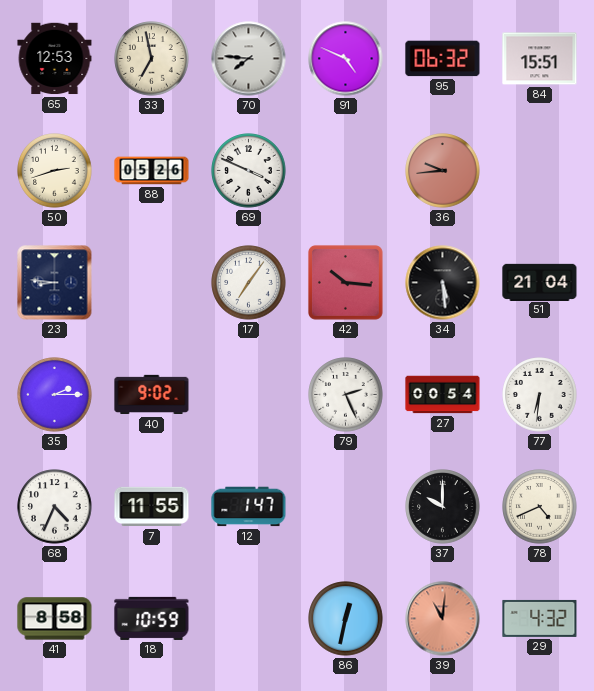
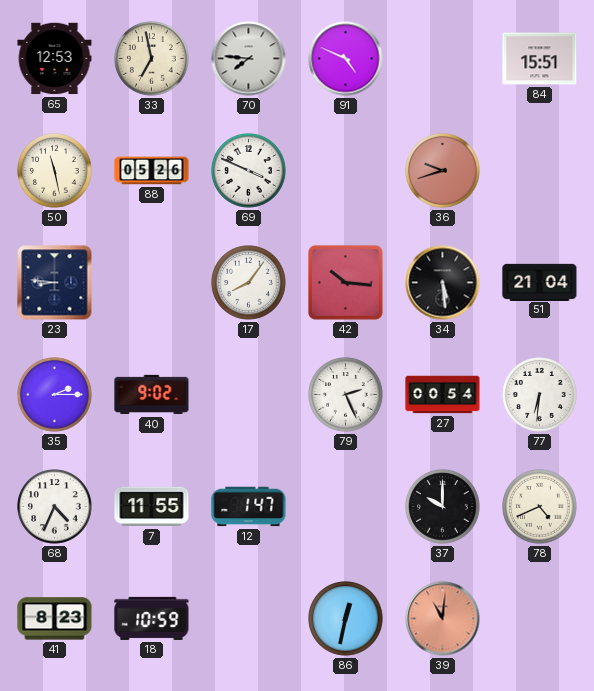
95: 06:32 -> none
50: 2:42 -> 11:28
36: 9:44 -> 9:42
17: 7:06 -> 8:06
41: 8:58 -> 8:23
29: 4:32 -> none
